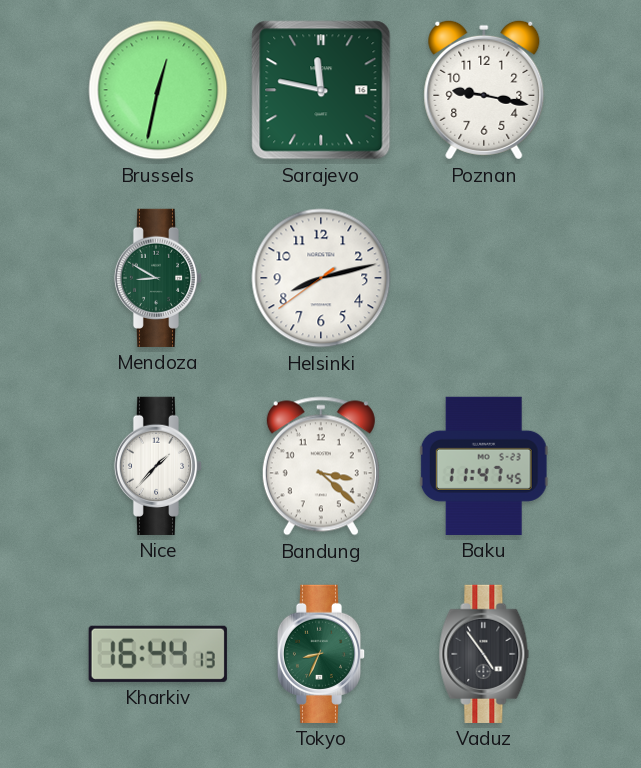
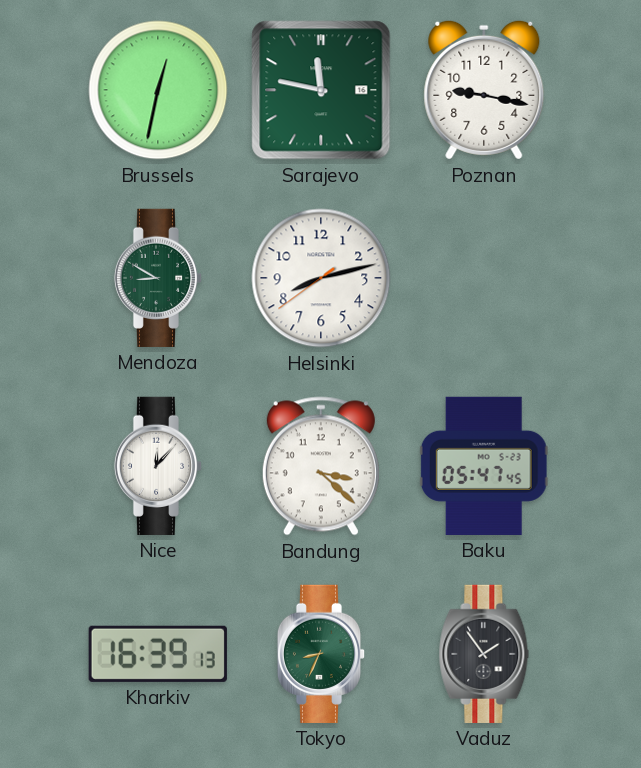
Nice: 1:37 -> 12:07
Baku: 11:47 -> 05:47
Kharkiv: 16:44 -> 16:39
Vaduz: 4:54 -> 1:54
